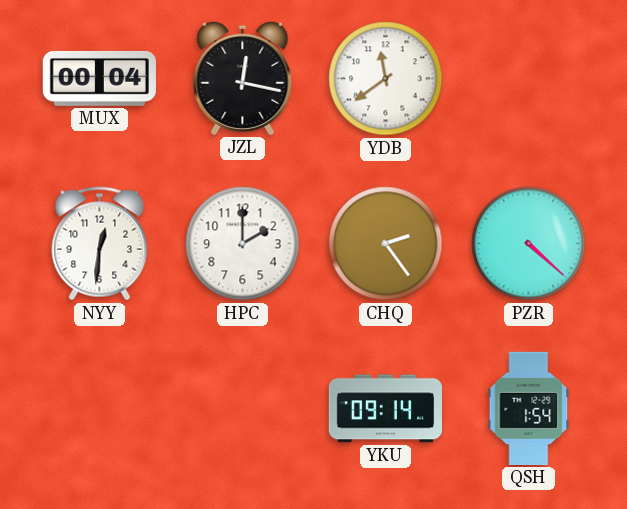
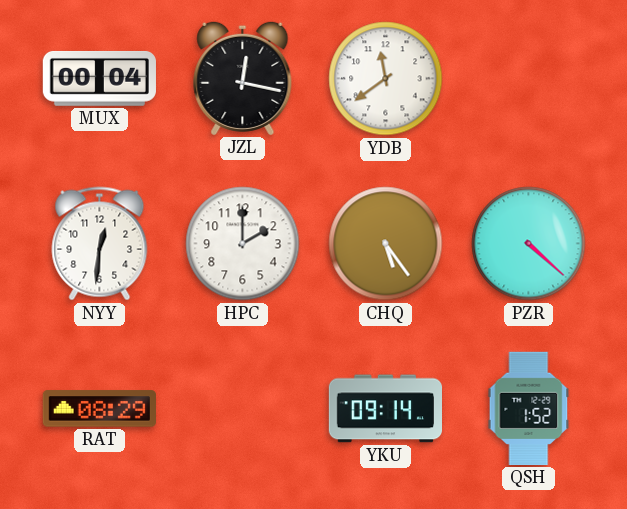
CHQ: 2:24 -> 5:24
RAT: none -> 08:29
QSH: 1:54 -> 1:52
